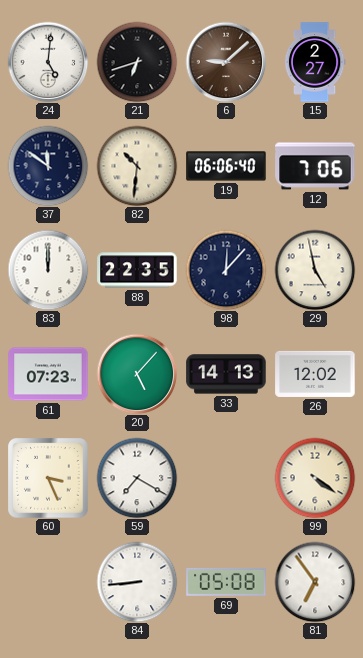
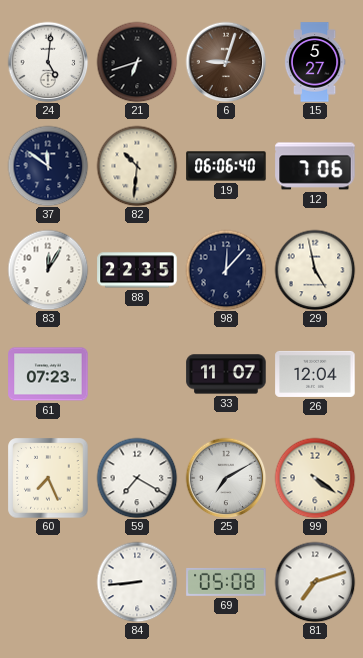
6: 9:08 -> 9:03
15: 2:27 -> 5:27
83: 12:00 -> 12:05
20: 5:07 -> none
33: 14:13 -> 11:07
26: 12:02 -> 12:04
60: 3:26 -> 7:26
25: none -> 7:10
81: 6:54 -> 7:12
